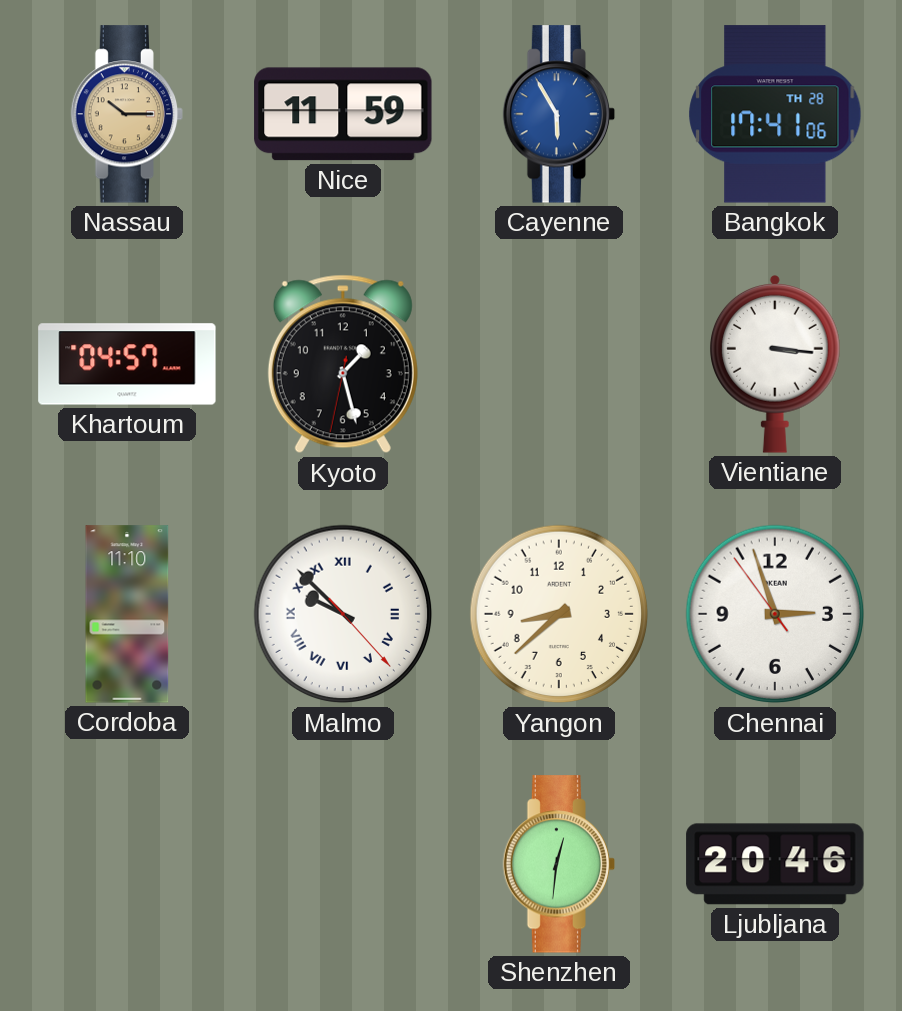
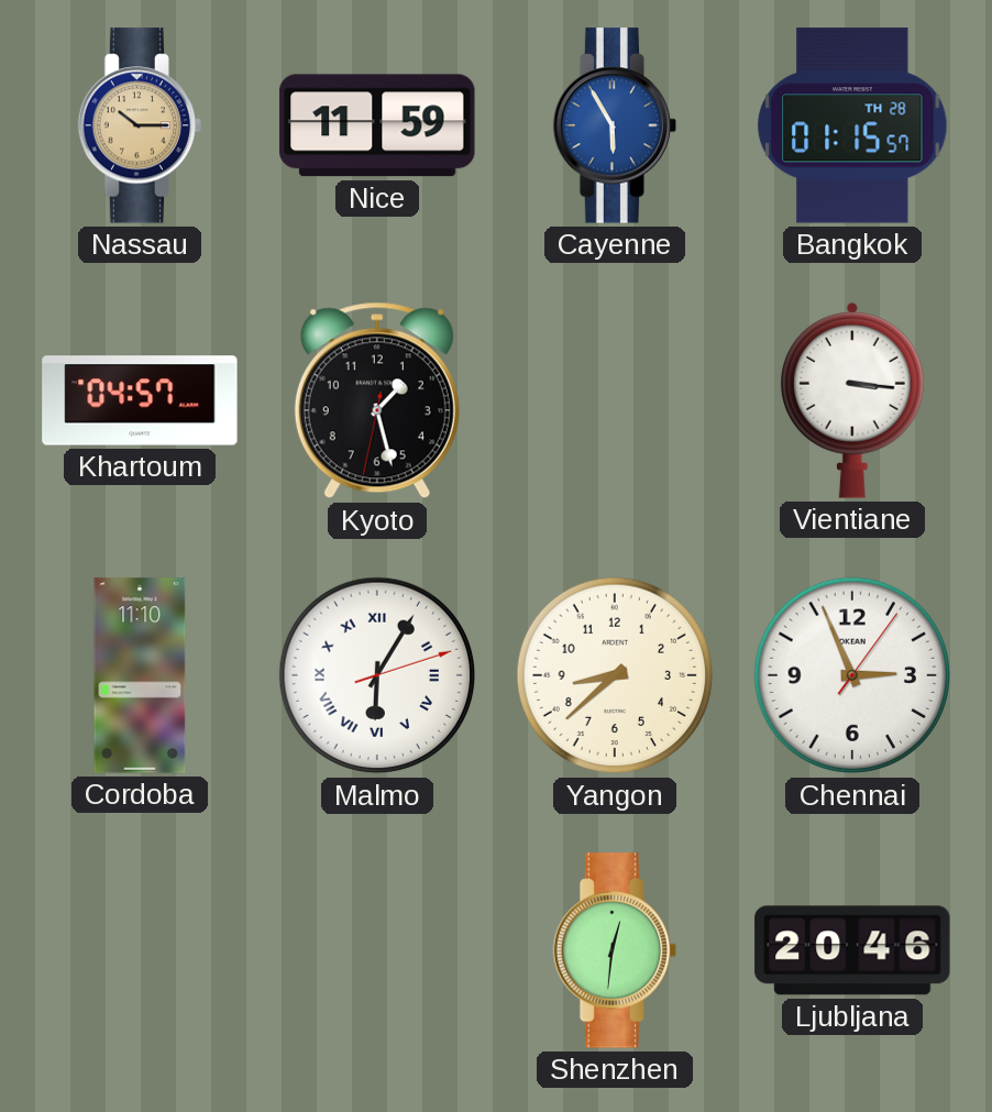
Bangkok: 17:41 -> 01:15
Malmo: 9:52 -> 6:05
Chennai: 2:56:54 -> 2:56:06
